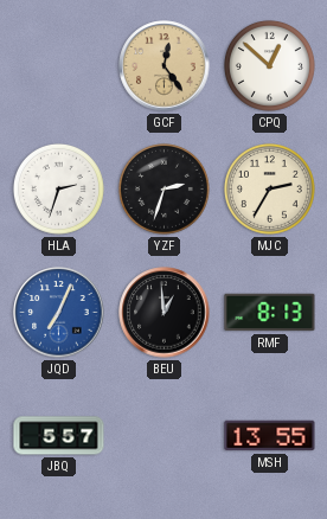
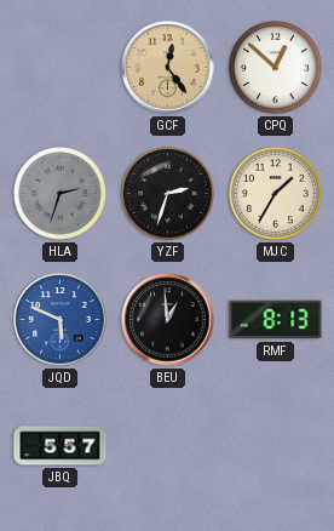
HLA dial: white -> grey
MJC: 2:35 -> 1:35
JQD: 7:04 -> 5:49
MSH: 13:55 -> none
